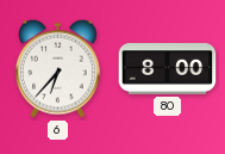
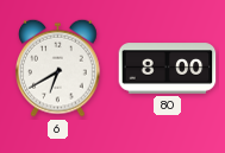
6: 6:37 -> 6:40
